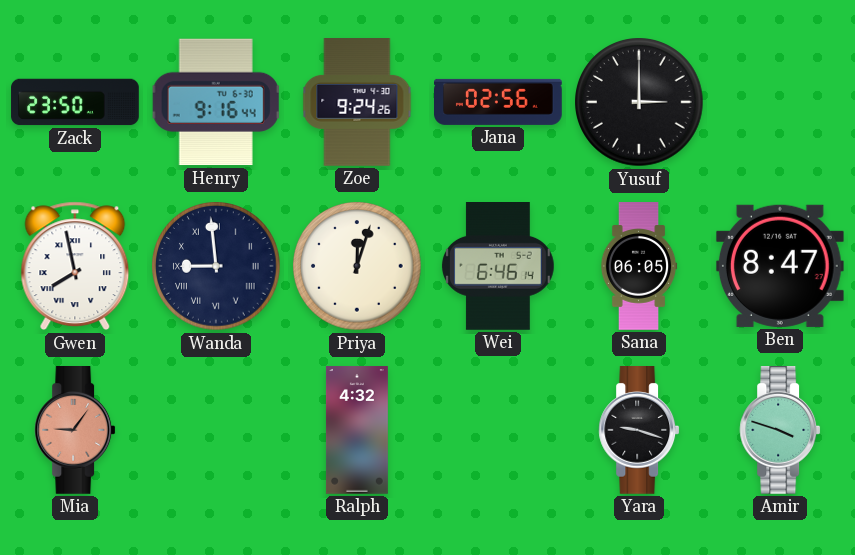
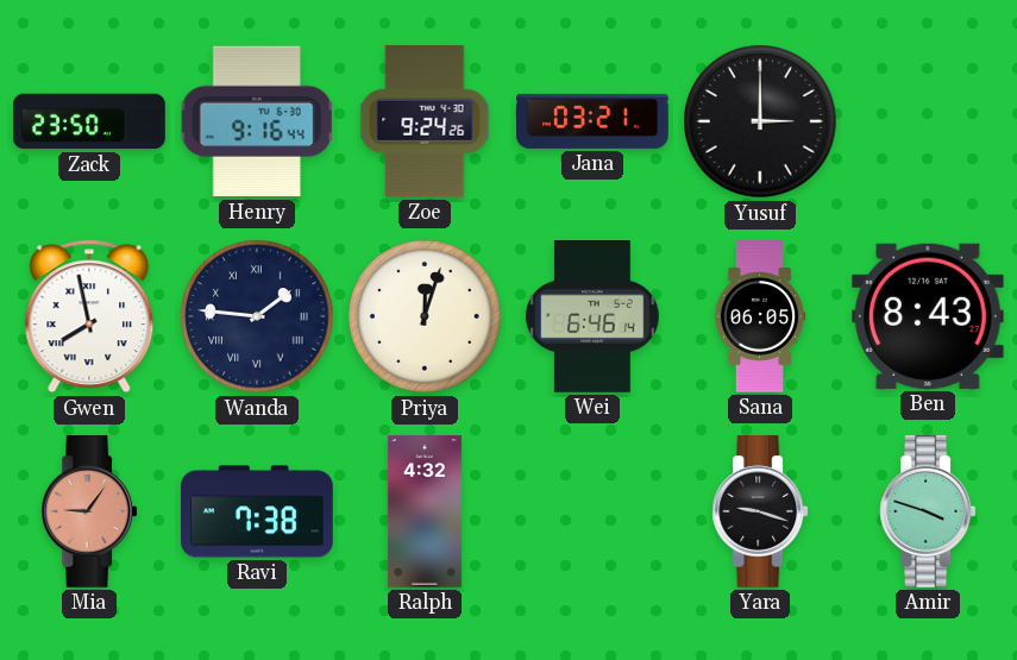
Jana: 02:56 -> 03:21
Wanda: 8:59 -> 1:46
Ben: 8:47 -> 8:43
Ravi: none -> 7:38
